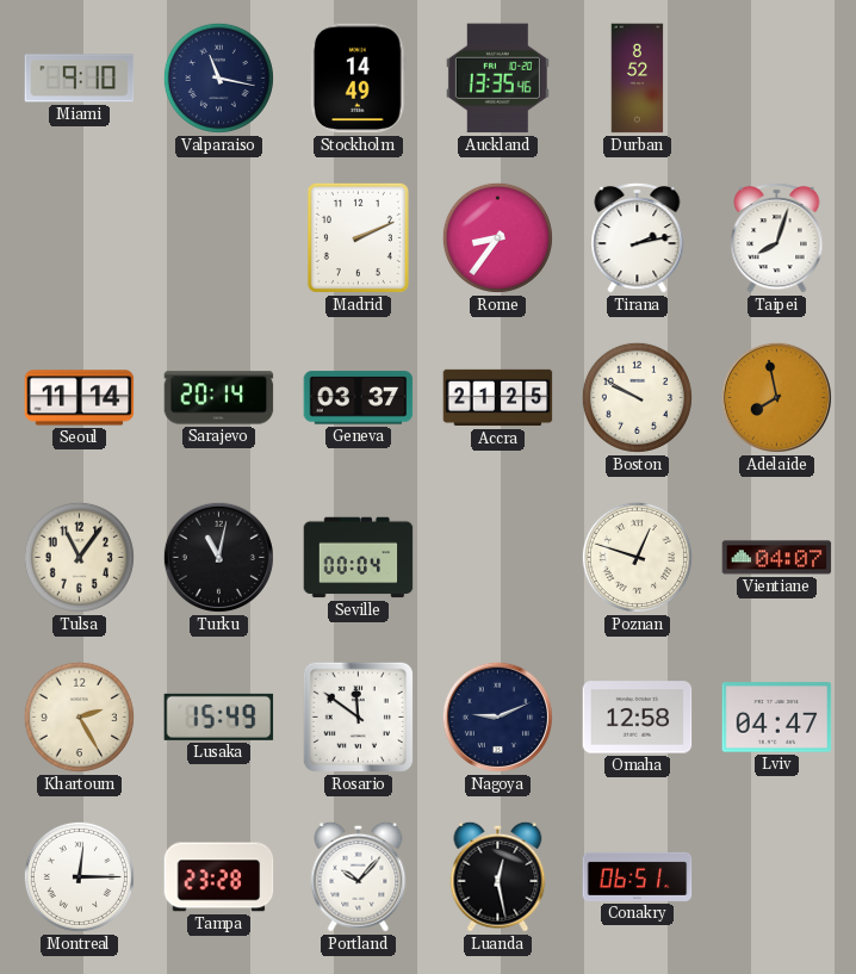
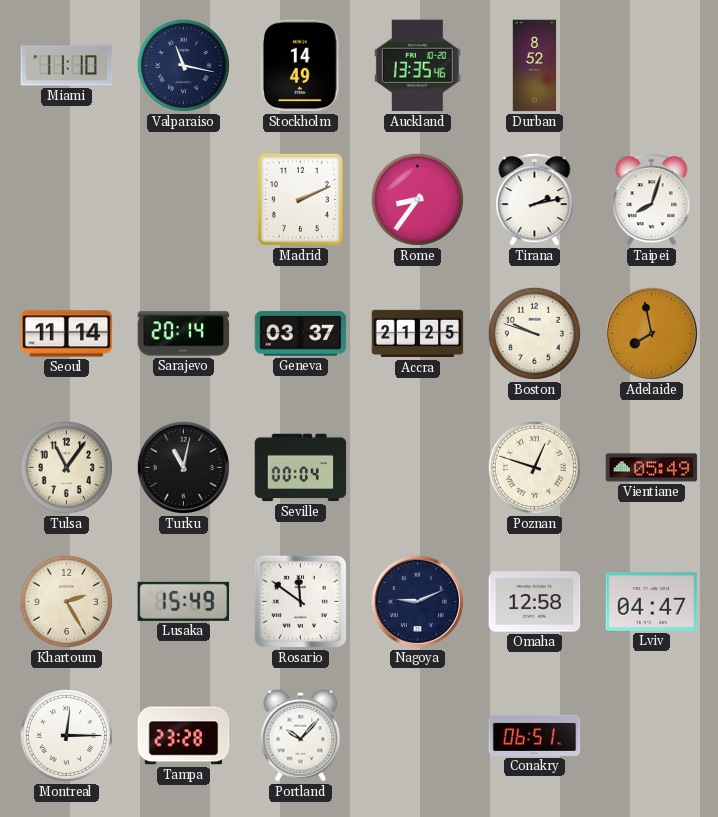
Miami: 9:10 -> 11:10
Boston: 9:50 -> 9:48
Vientiane: 04:07 -> 05:49
Luanda: 12:28 -> none
